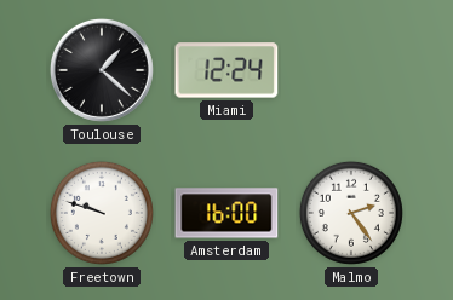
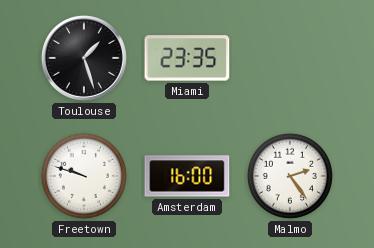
Toulouse: 1:22 -> 1:27
Miami: 12:24 -> 23:35
